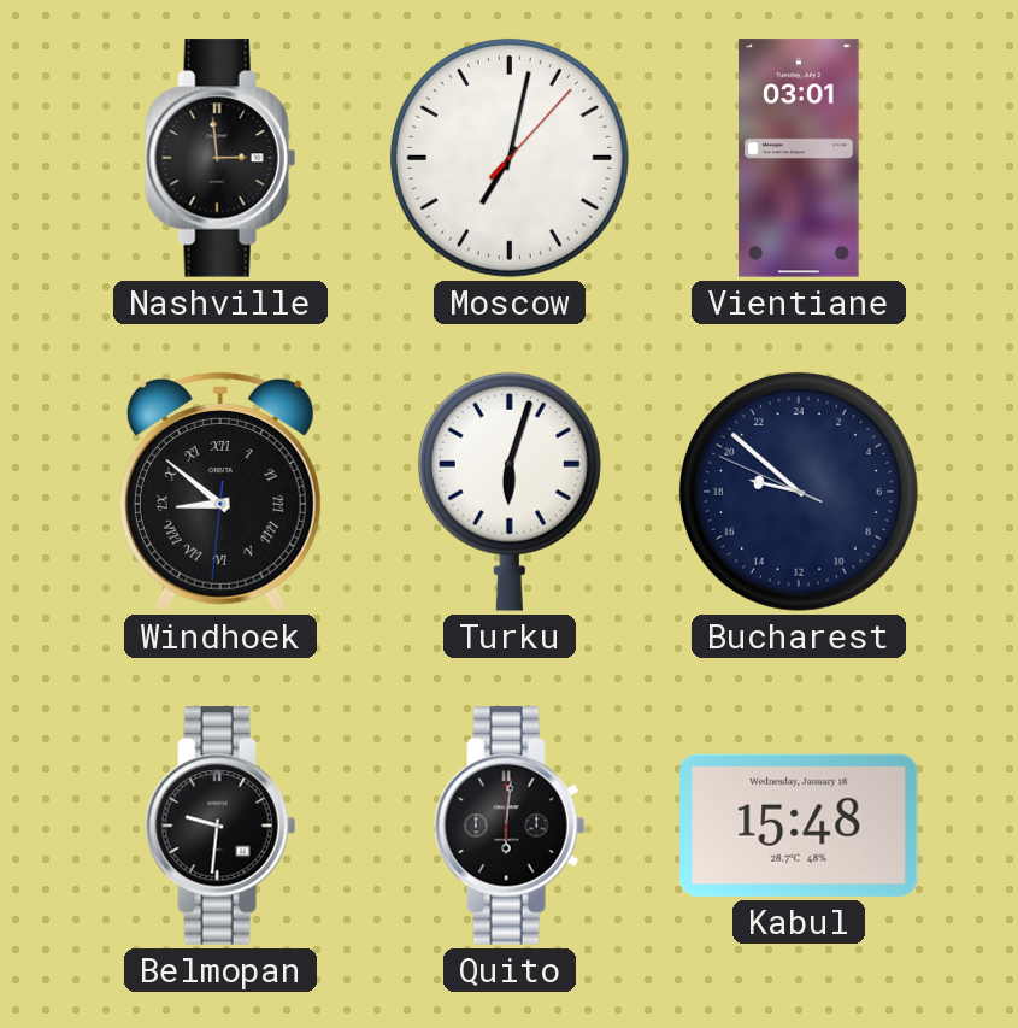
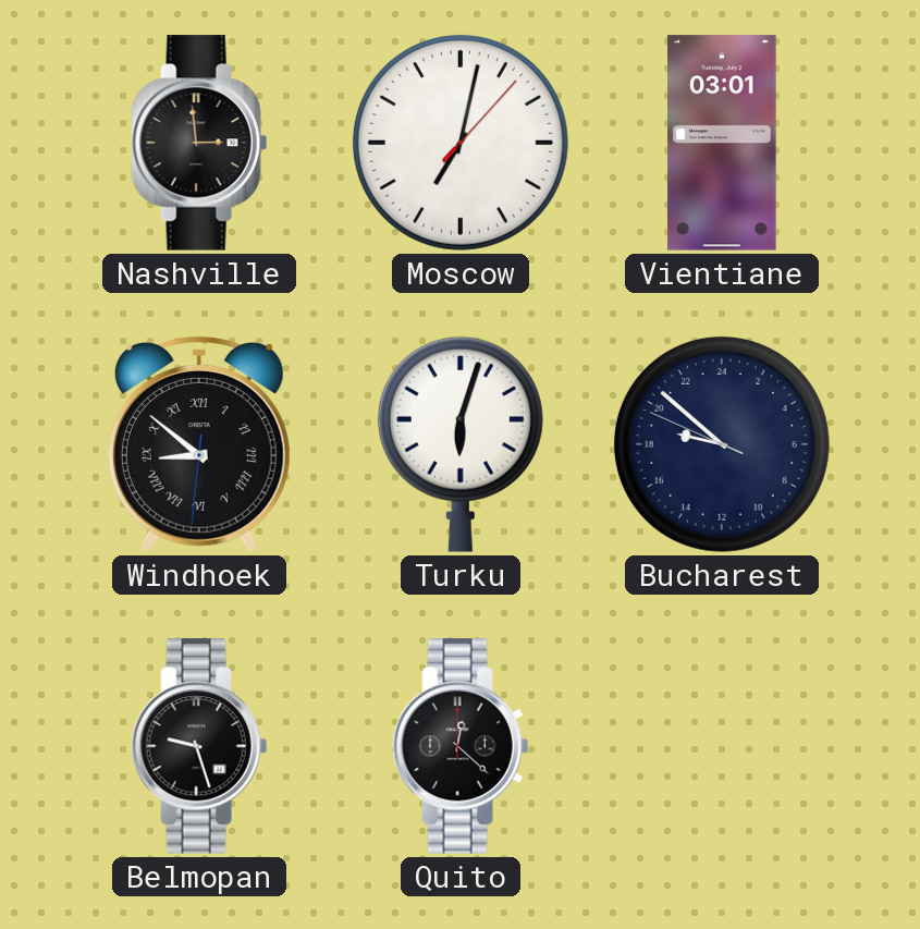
Belmopan: 9:31 -> 9:27
Quito: 6:01 -> 12:22
Kabul: 15:48 -> none
